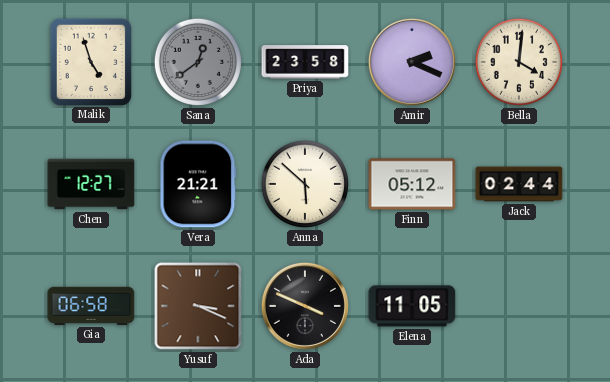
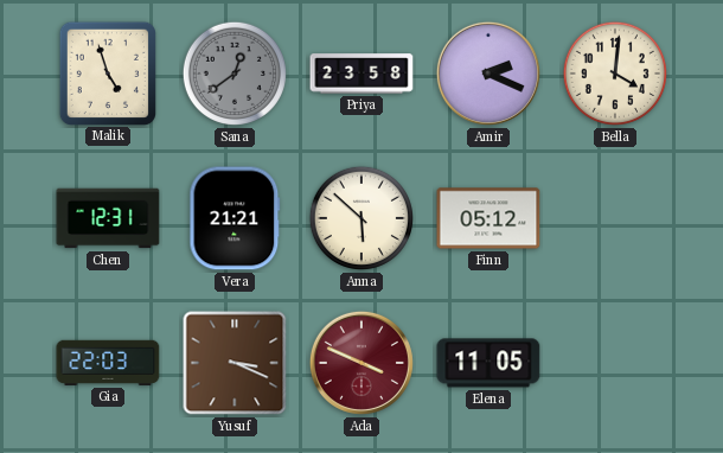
Chen: 12:27 -> 12:31
Jack: 02:44 -> none
Gia: 06:58 -> 22:03
Ada dial: black -> burgundy
